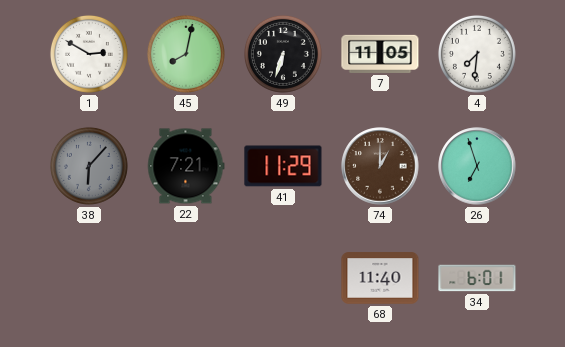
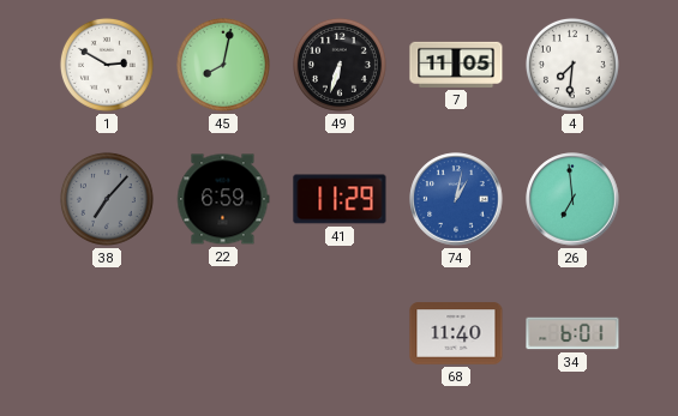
38: 6:07 -> 7:07
22: 7:21 -> 6:59
74: 1:00 -> 1:02
74 dial: brown -> blue
26: 6:57 -> 6:59
